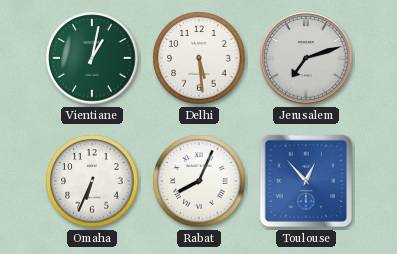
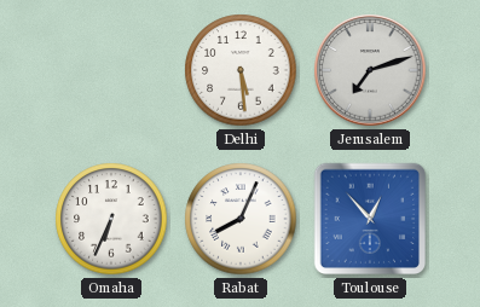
Vientiane: 1:02 -> none
